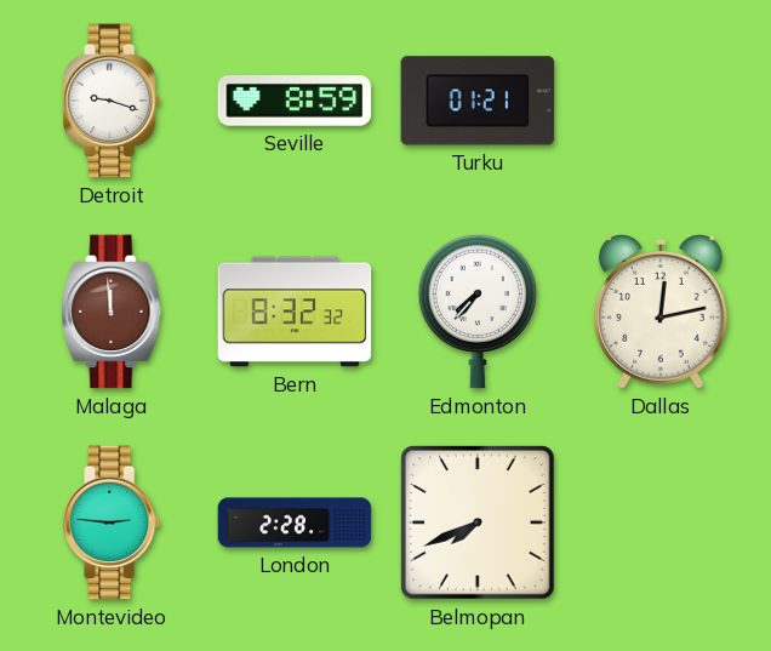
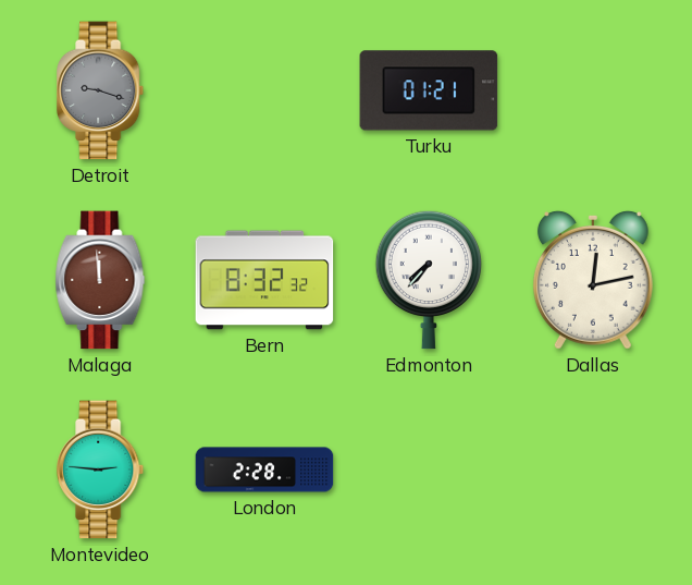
Detroit dial: white -> grey
Seville: 8:59 -> none
Belmopan: 7:41 -> none
